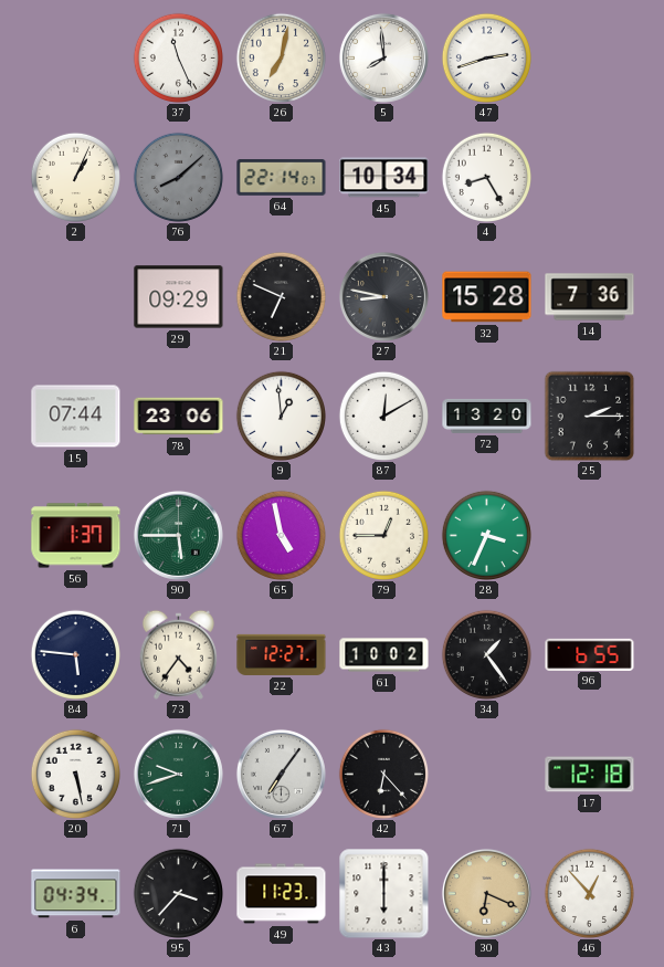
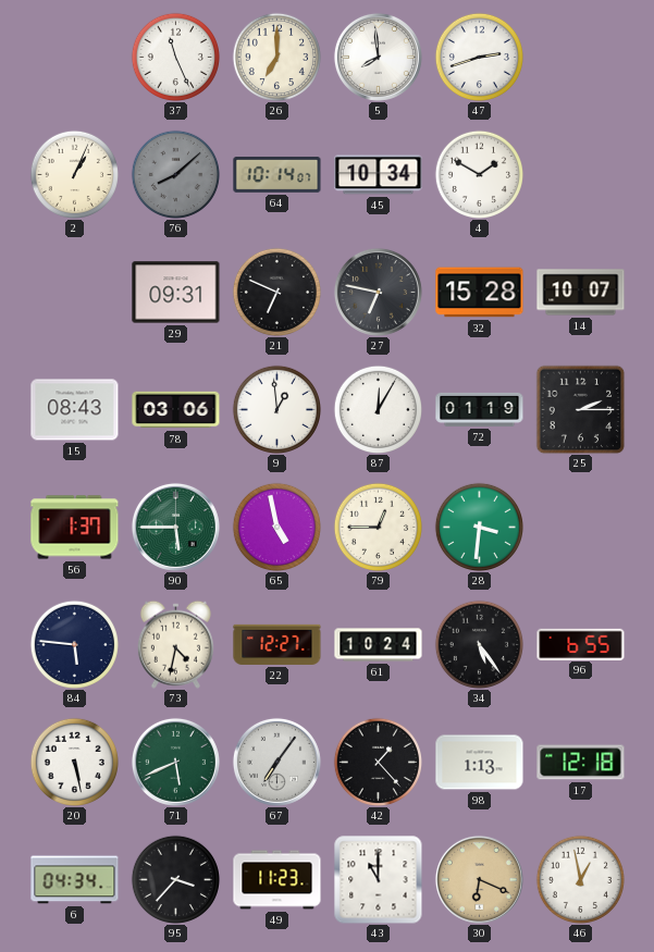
26: 7:02 -> 7:00
64: 22:14 -> 10:14
4: 8:25 -> 1:50
29: 09:29 -> 09:31
27: 8:47 -> 6:47
14: 7:36 -> 10:07
15: 07:44 -> 08:43
78: 23:06 -> 03:06
87: 12:10 -> 12:05
72: 13:20 -> 01:19
28: 3:34 -> 3:31
73: 4:36 -> 4:32
61: 10:02 -> 10:24
34: 1:24 -> 5:24
71: 9:42 -> 5:41
42: 6:23 -> 1:23
98: none -> 1:13
43: 6:00 -> 11:00
46: 12:53 -> 12:58
